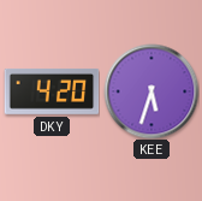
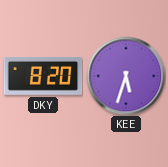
DKY: 4:20 -> 8:20
